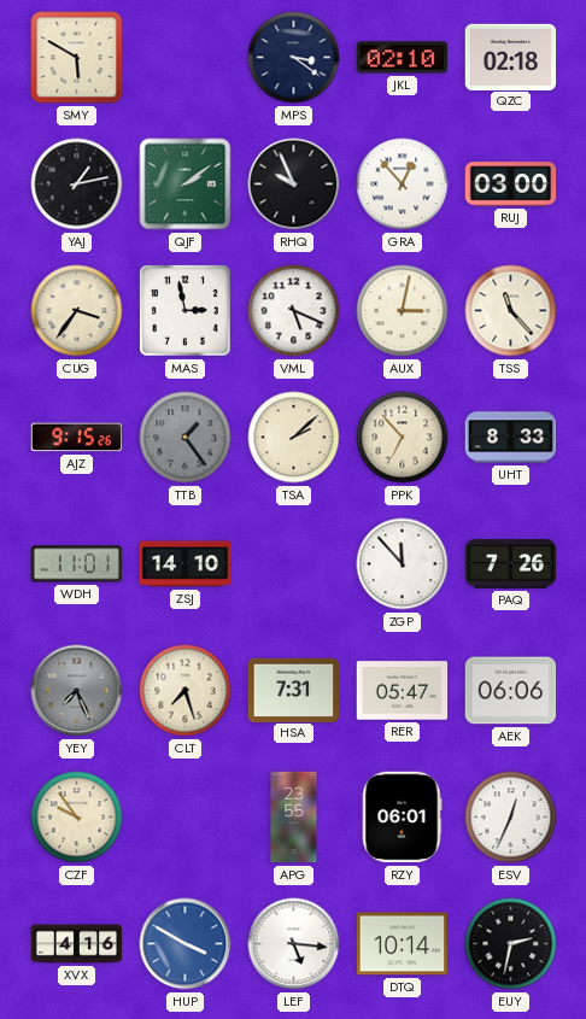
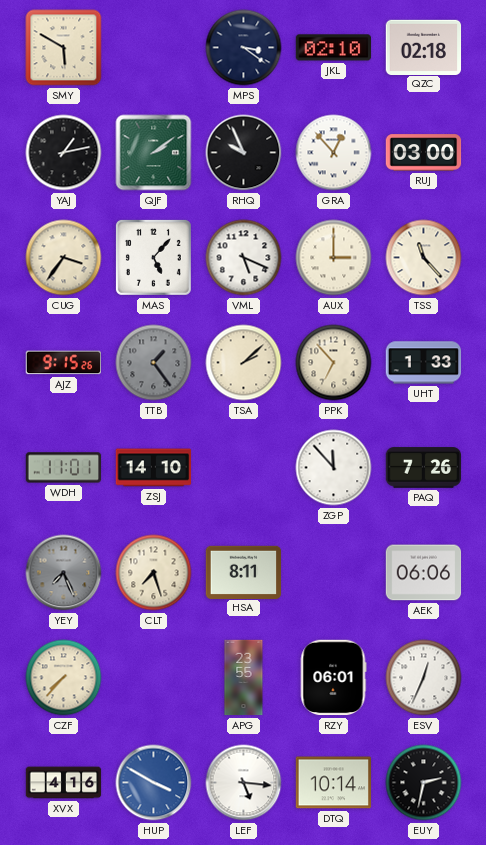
MAS: 2:58 -> 5:07
AUX: 3:02 -> 3:00
UHT: 8:33 -> 1:33
HSA: 7:31 -> 8:11
RER: 05:47 -> none
CZF: 9:54 -> 7:37
